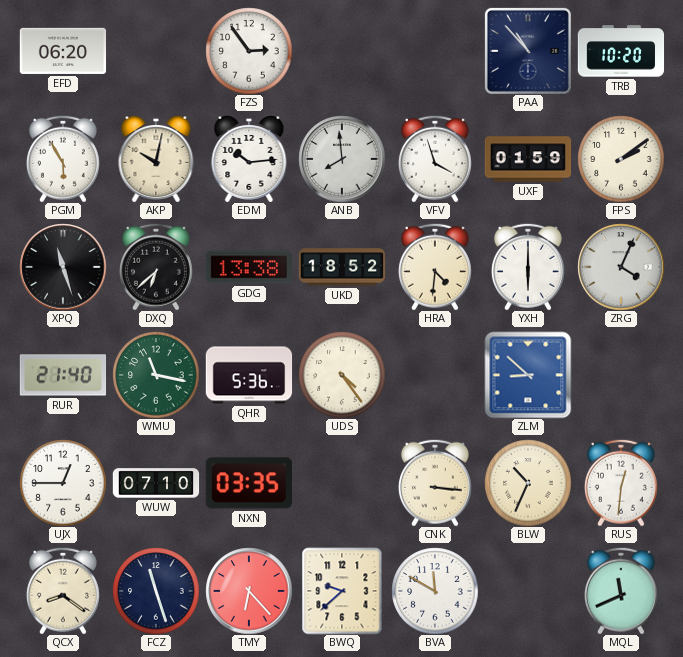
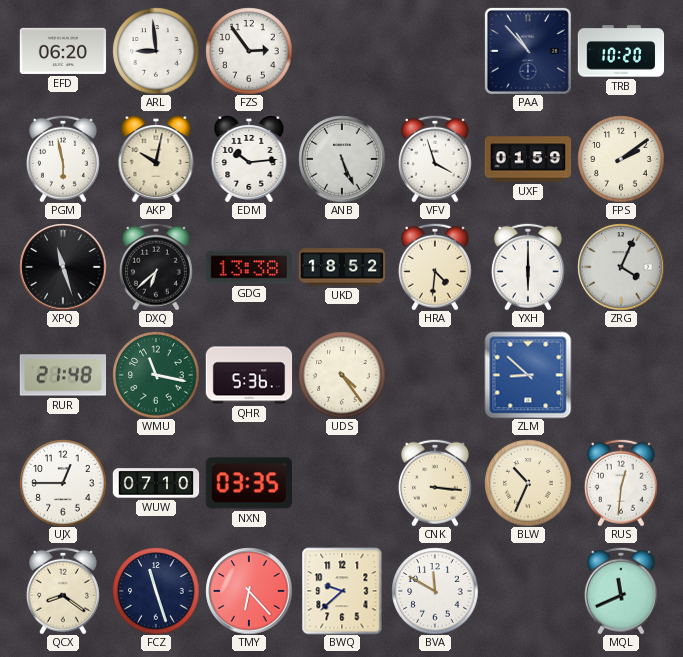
ARL: none -> 8:59
PGM: 5:55 -> 5:58
ANB: 7:59 -> 5:26
RUR: 21:40 -> 21:48
